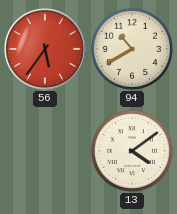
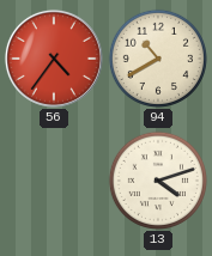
56: 5:36 -> 4:36
13: 4:09 -> 4:12
